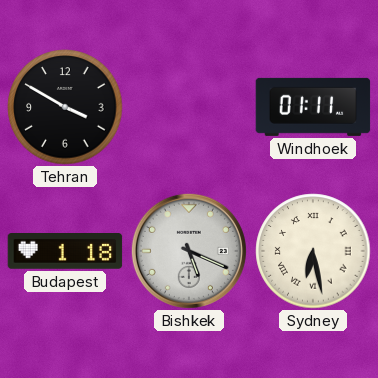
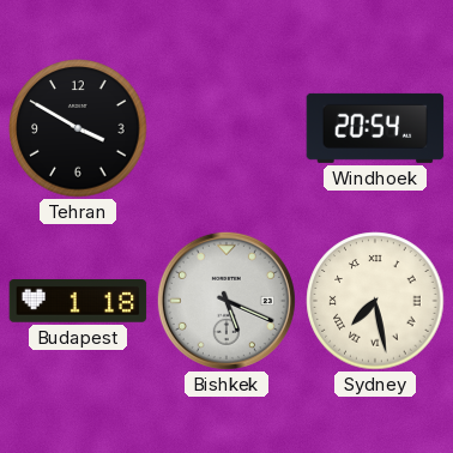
Windhoek: 01:11 -> 20:54
Sydney: 6:28 -> 7:28
